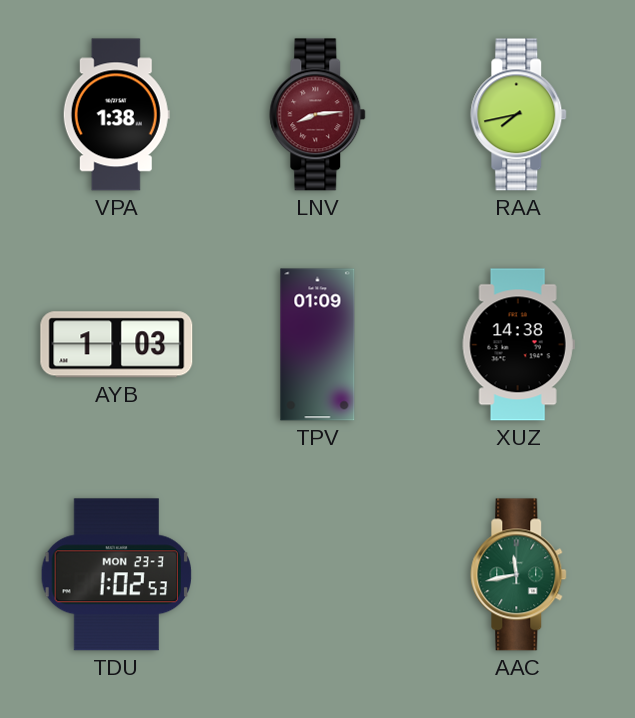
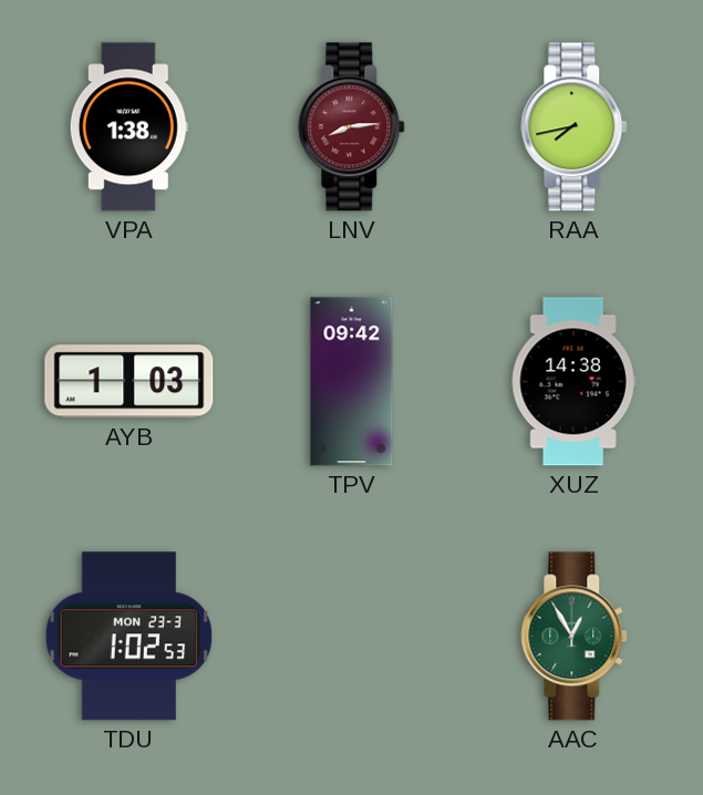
TPV: 01:09 -> 09:42
AAC: 11:43 -> 12:55
